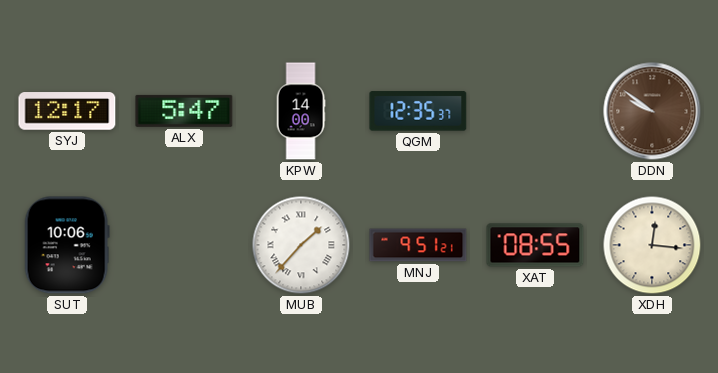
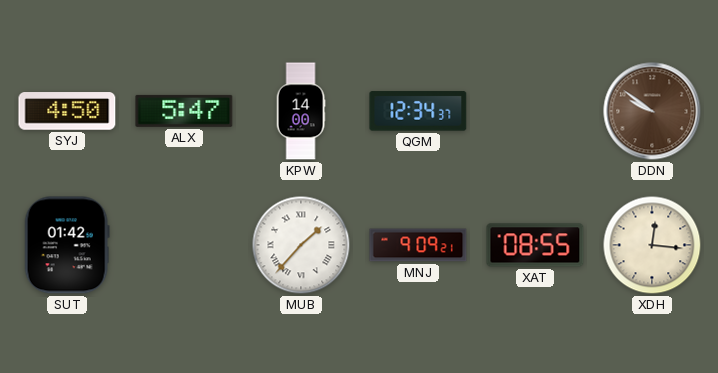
SYJ: 12:17 -> 4:50
QGM: 12:35 -> 12:34
SUT: 10:06 -> 01:42
MNJ: 9:51 -> 9:09
